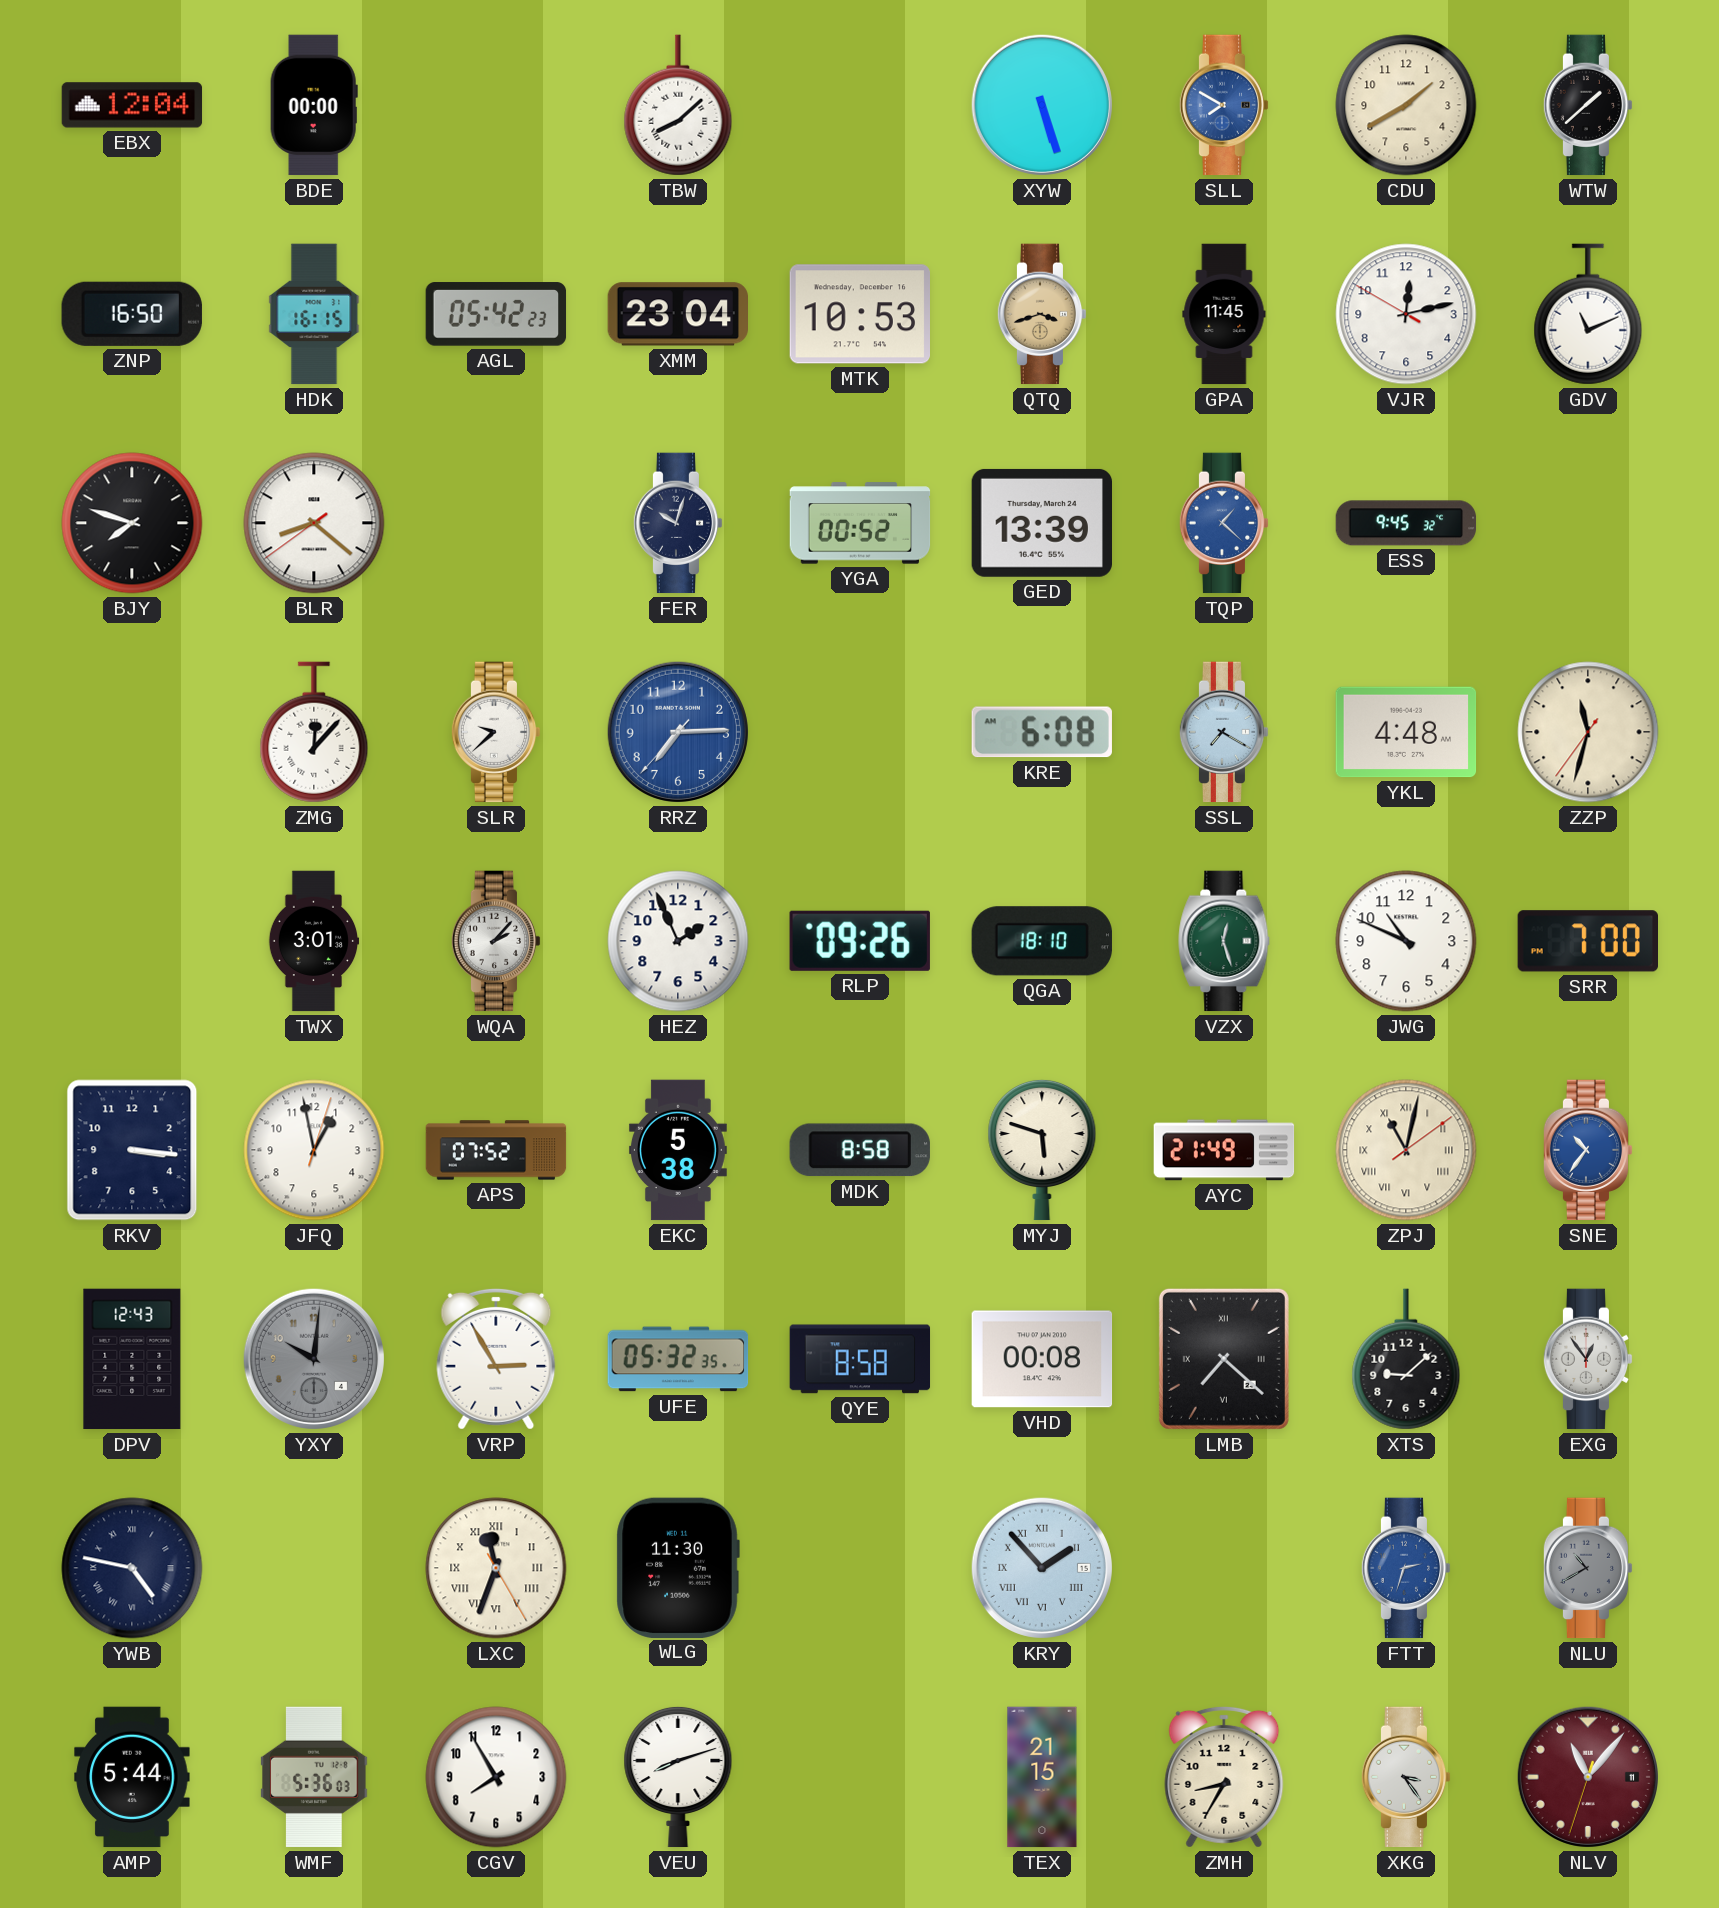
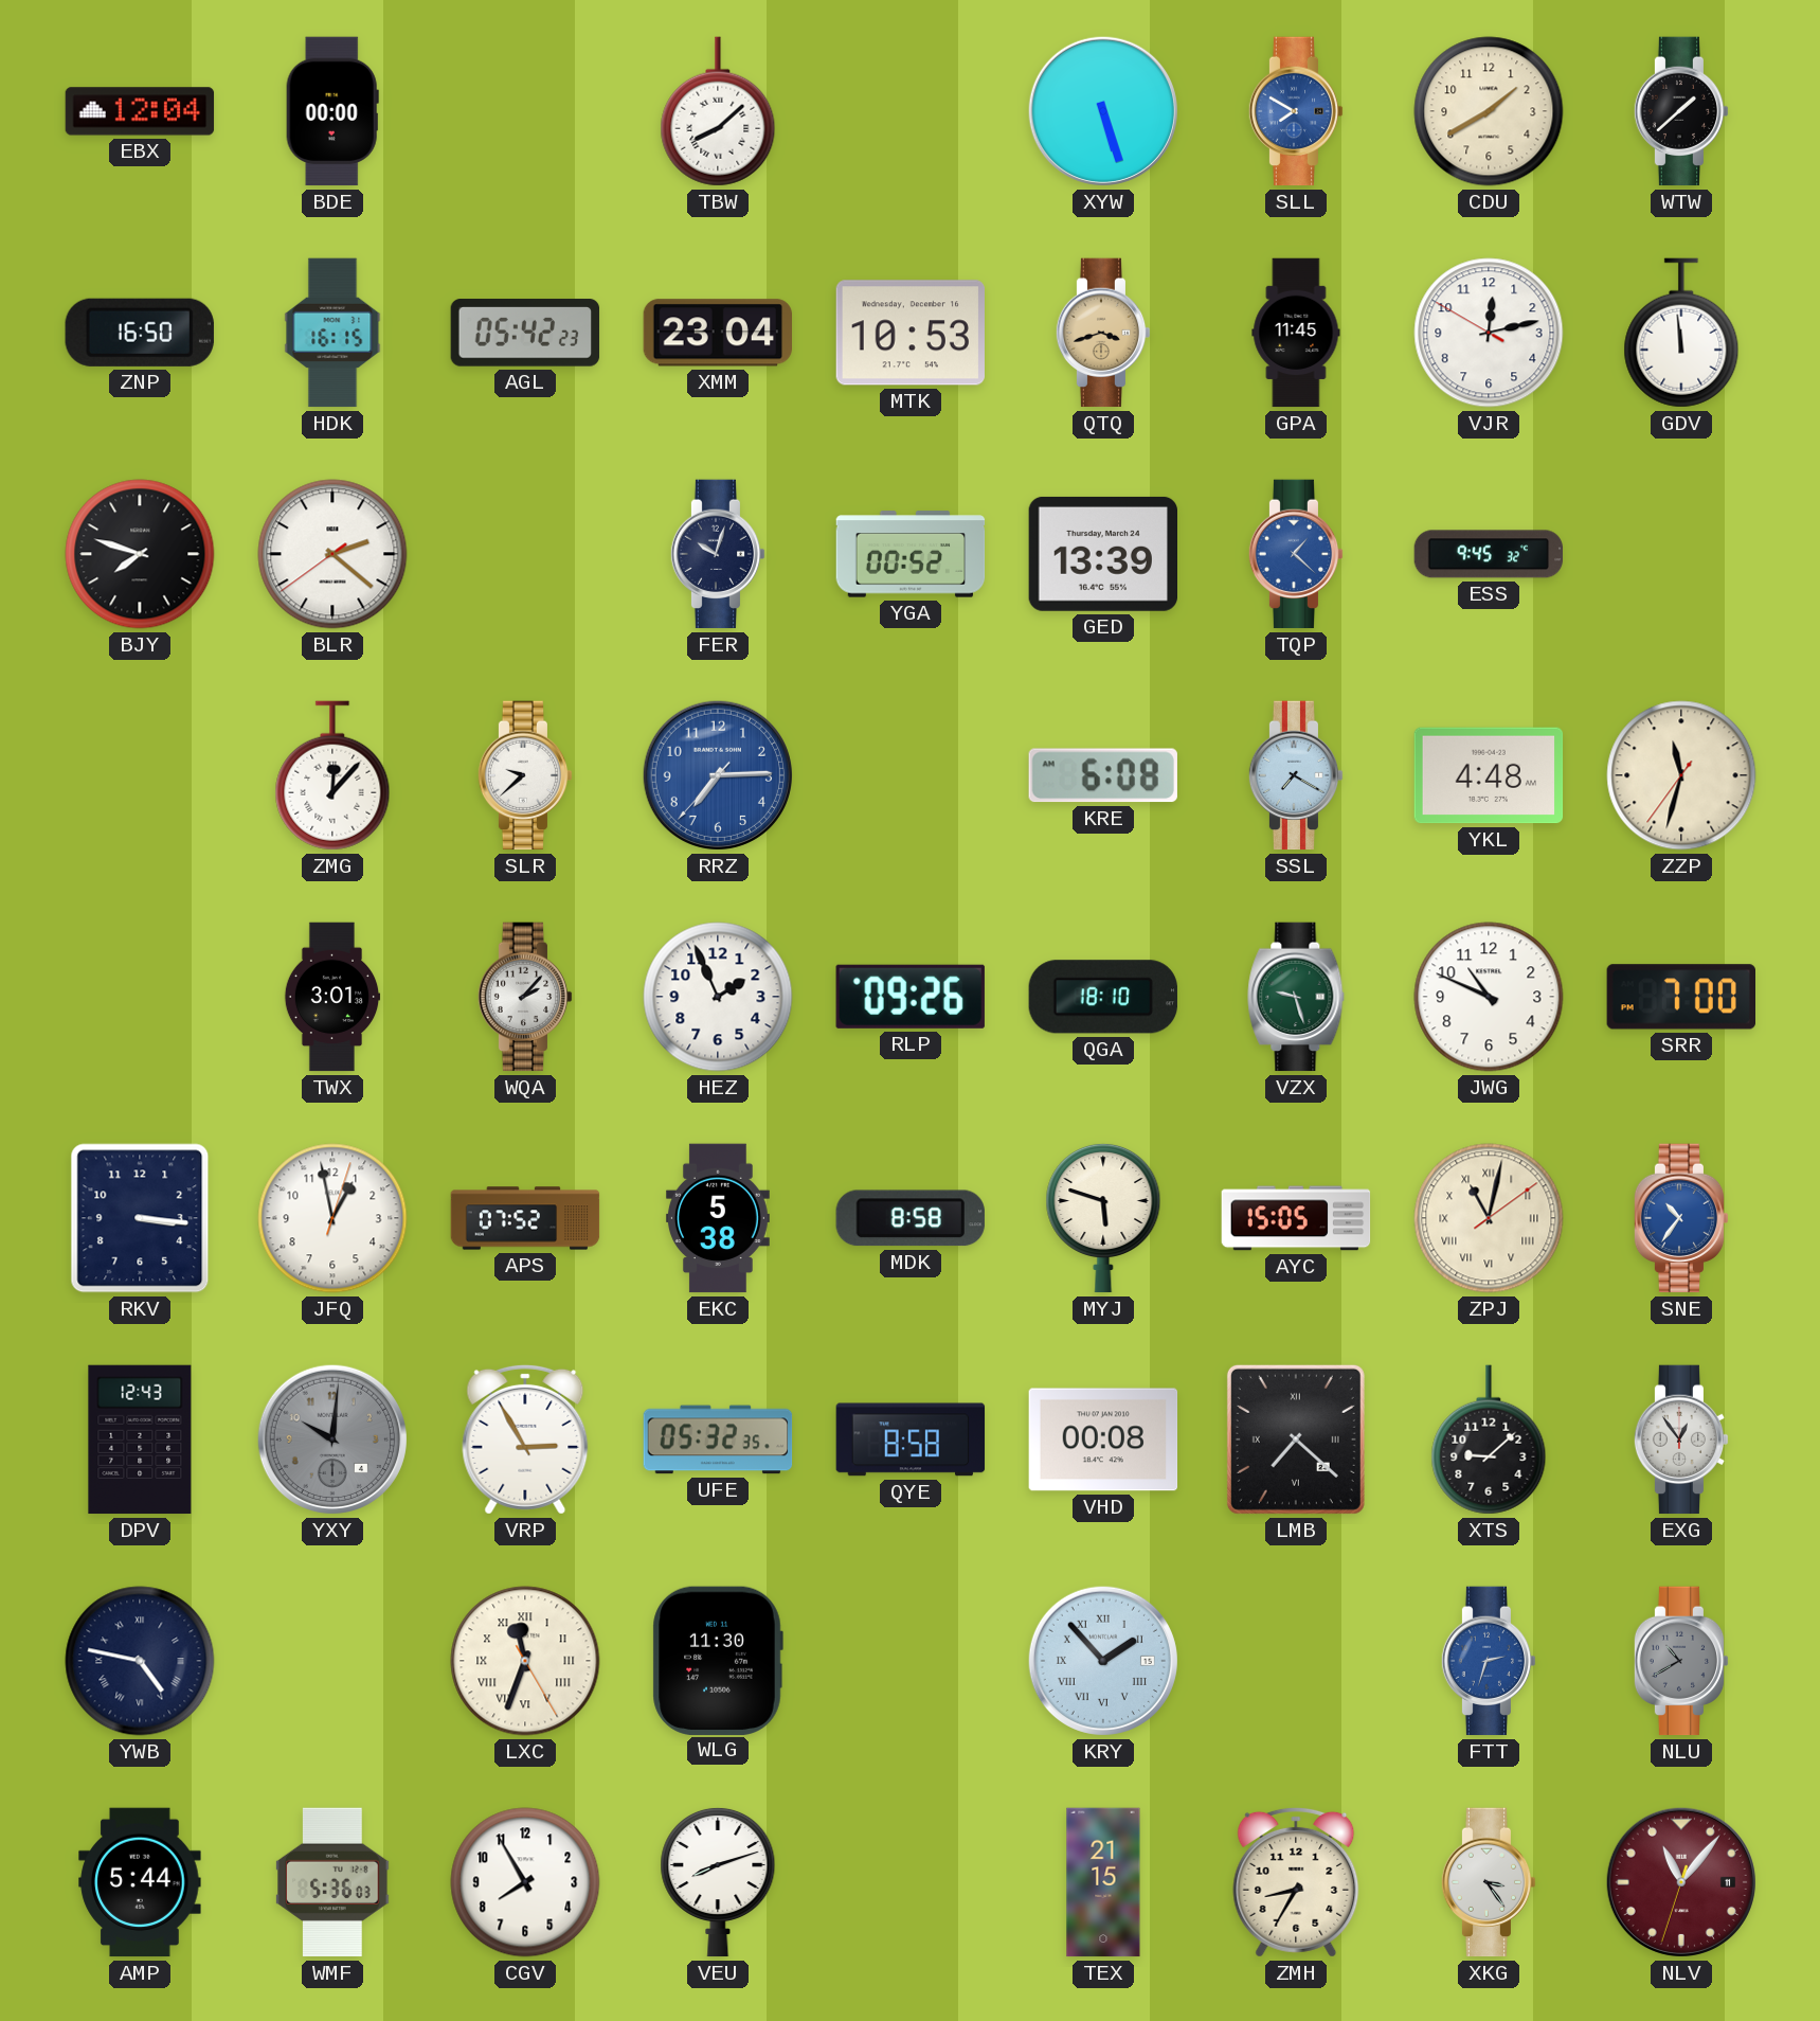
GDV: 11:11 -> 11:59
BLR: 8:21 -> 2:21
VZX: 12:27 -> 9:27
AYC: 21:49 -> 15:05
